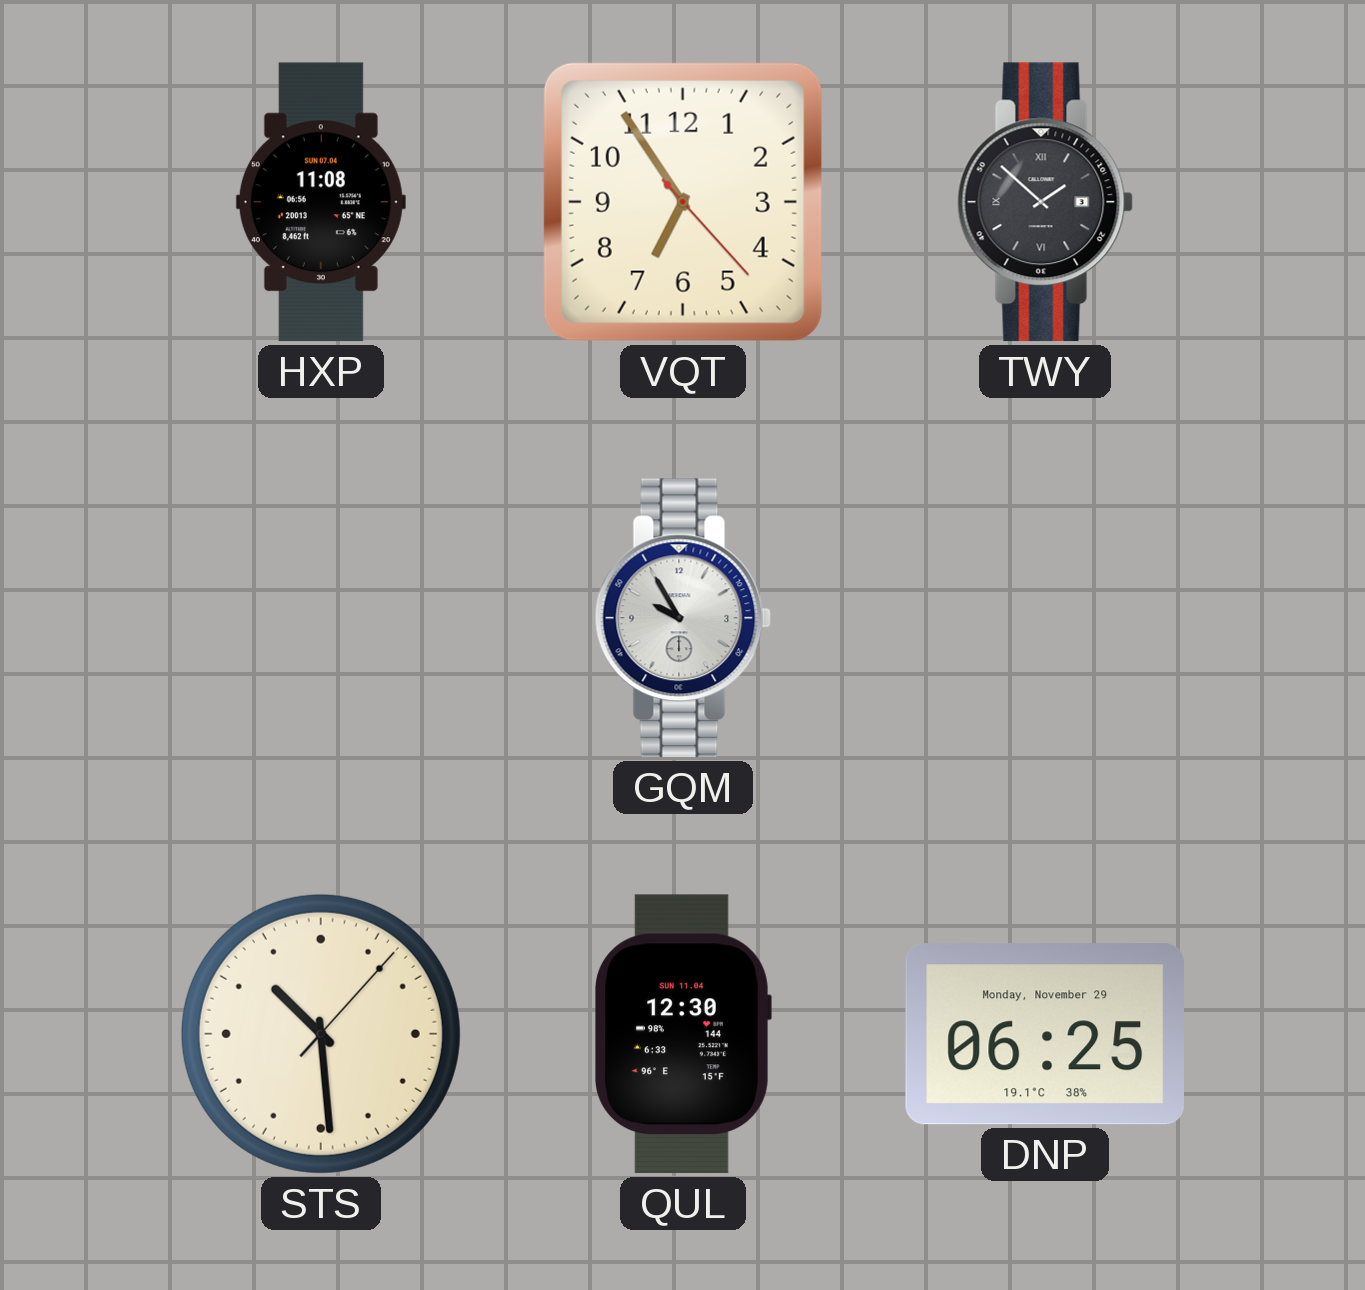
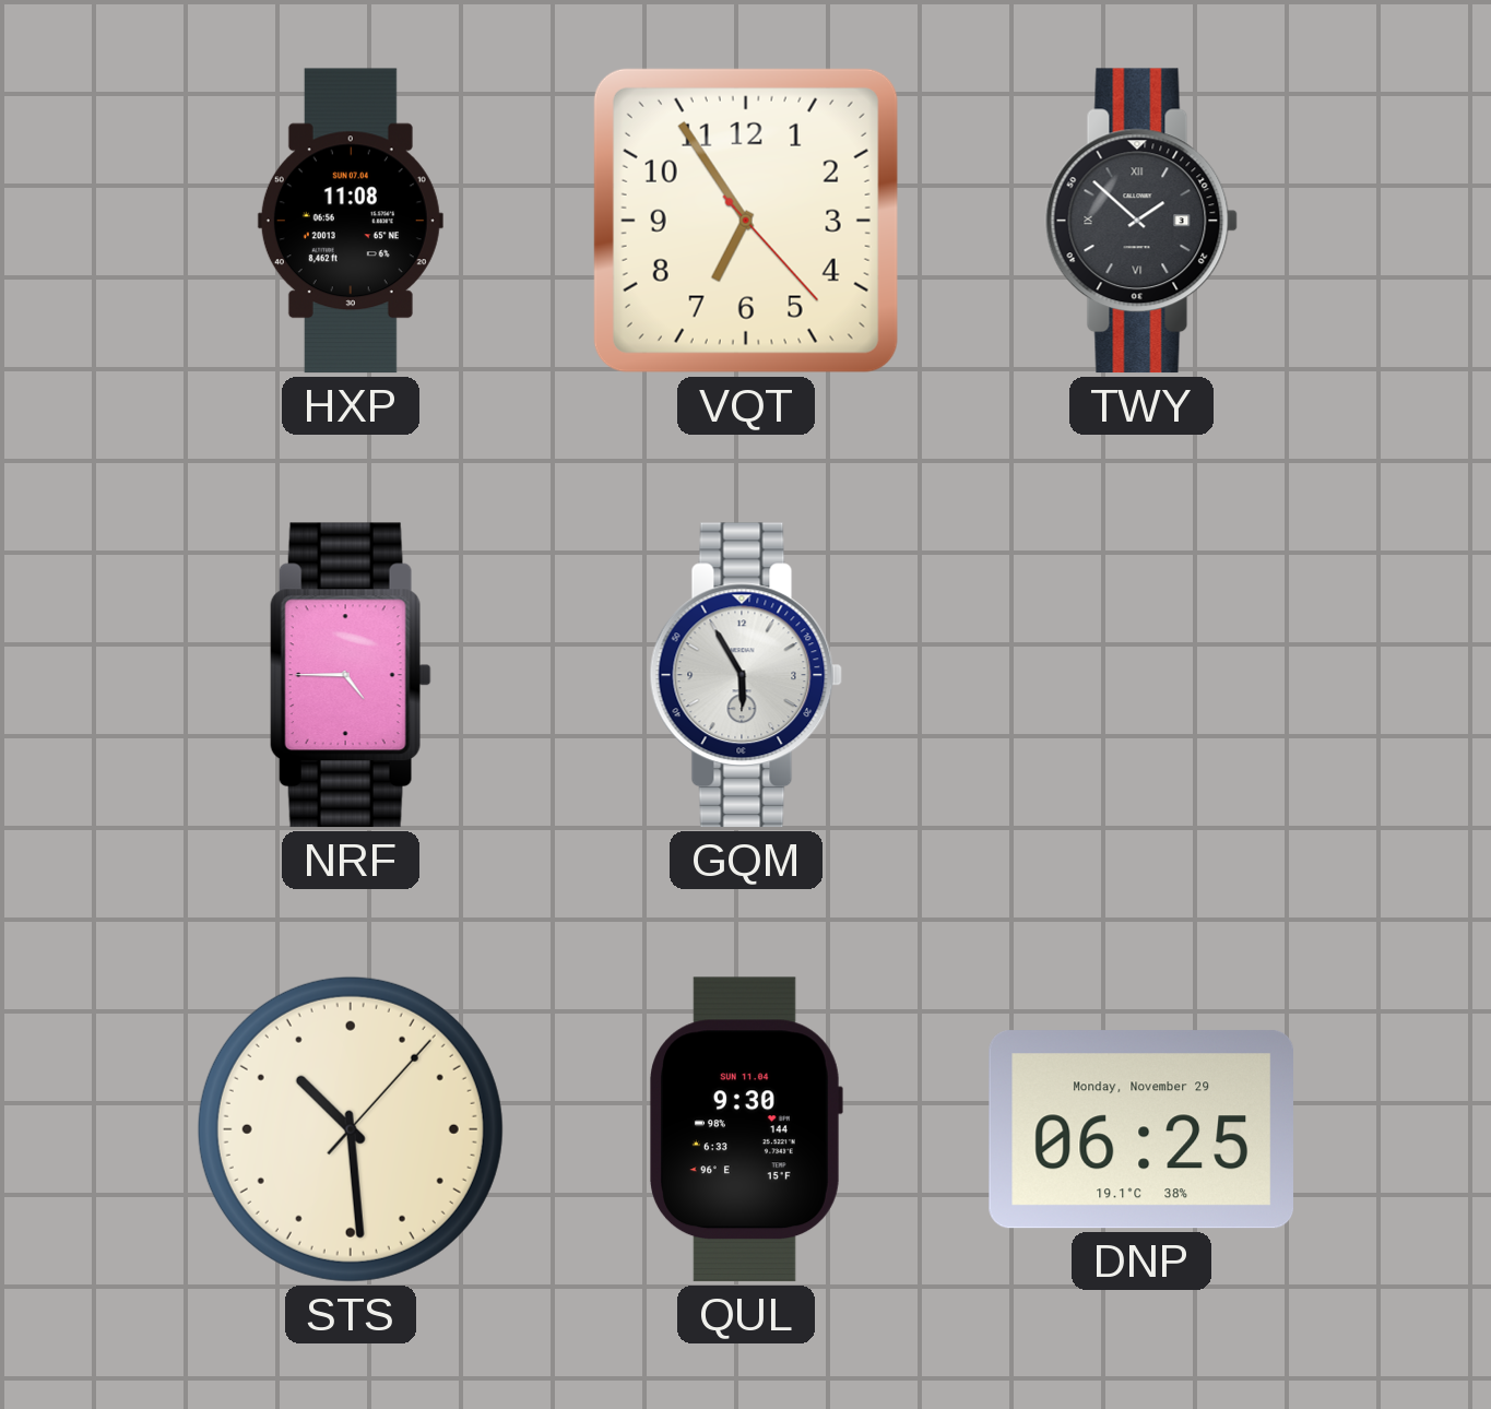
NRF: none -> 4:45
GQM: 9:55 -> 5:55
QUL: 12:30 -> 9:30
